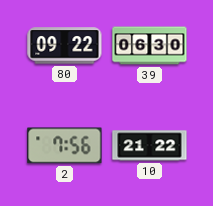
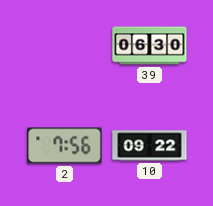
80: 09:22 -> none
10: 21:22 -> 09:22
